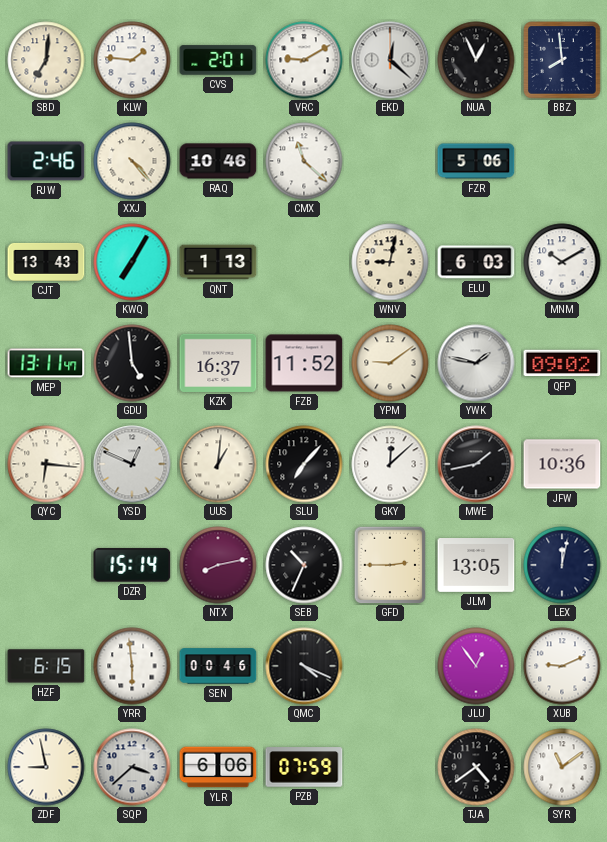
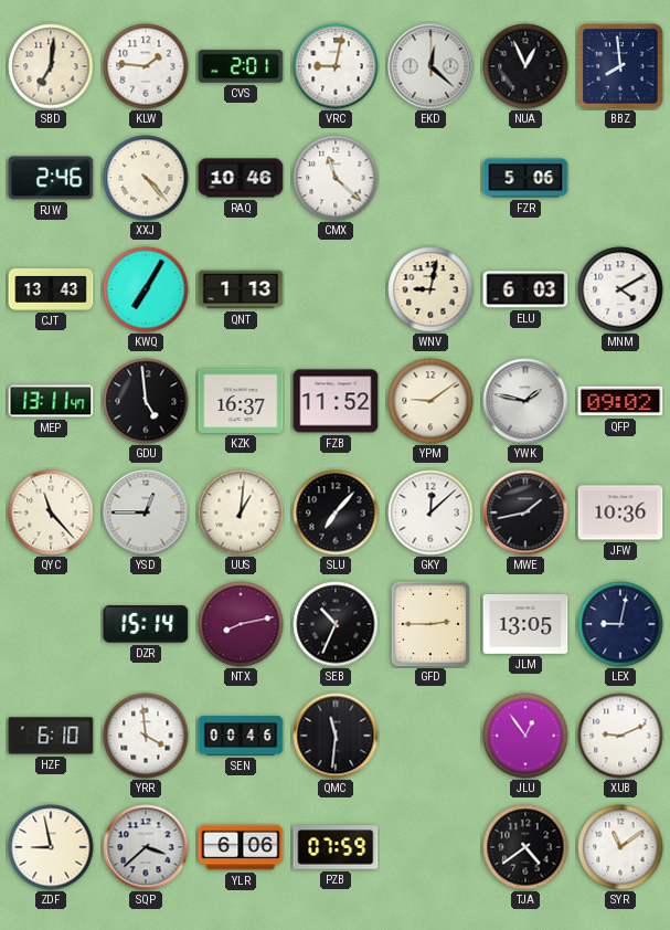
VRC: 9:10 -> 9:02
MNM: 10:10 -> 4:10
QYC: 6:16 -> 11:23
YSD: 12:49 -> 12:45
LEX: 12:02 -> 9:02
HZF: 6:15 -> 6:10
YRR: 5:59 -> 3:59
QMC: 4:19 -> 11:31
